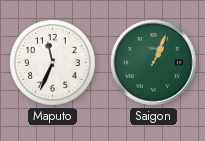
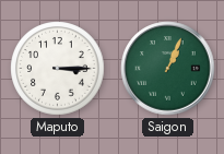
Maputo: 11:34 -> 3:15
